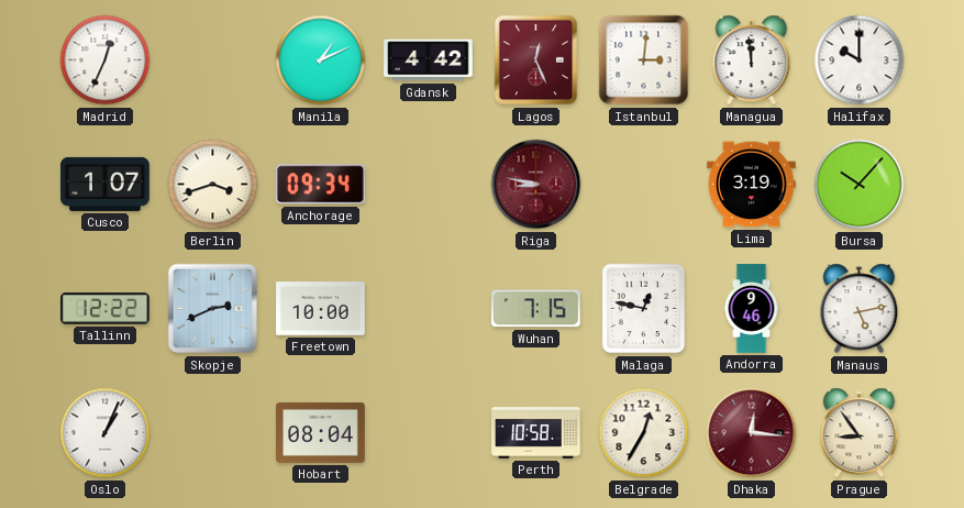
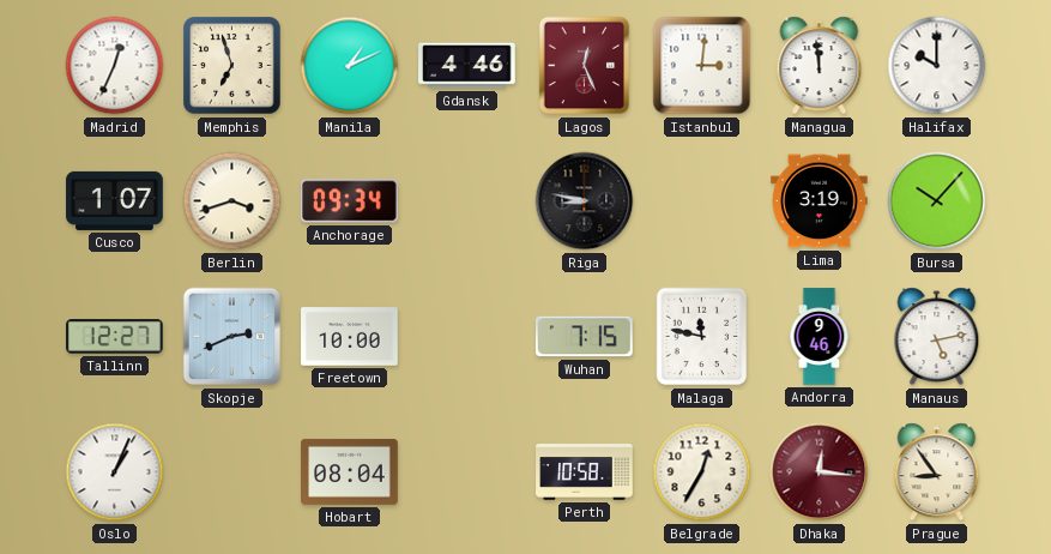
Memphis: none -> 6:57
Gdansk: 4:42 -> 4:46
Riga dial: burgundy -> black
Tallinn: 12:22 -> 12:27
Malaga: 12:47 -> 11:47
